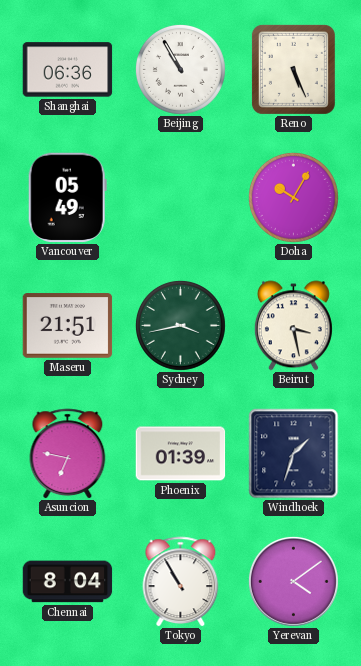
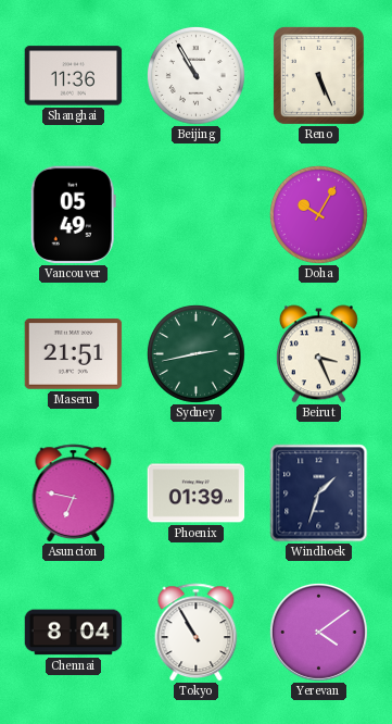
Shanghai: 06:36 -> 11:36
Sydney: 3:43 -> 2:43
Beirut: 3:28 -> 3:26
